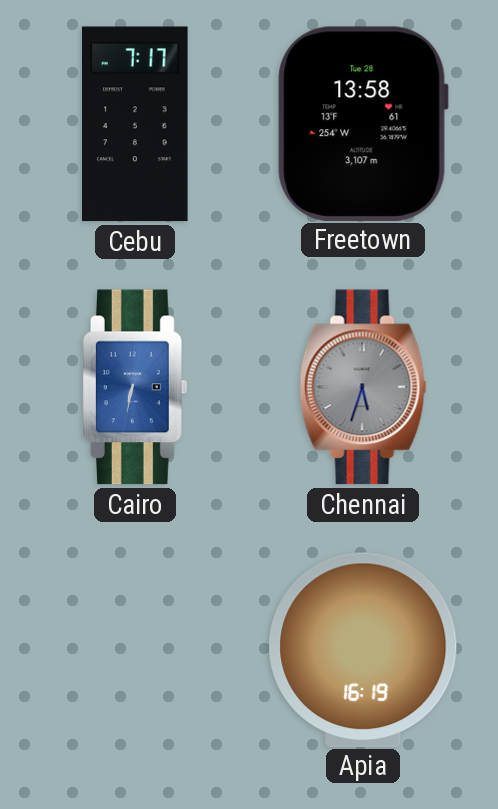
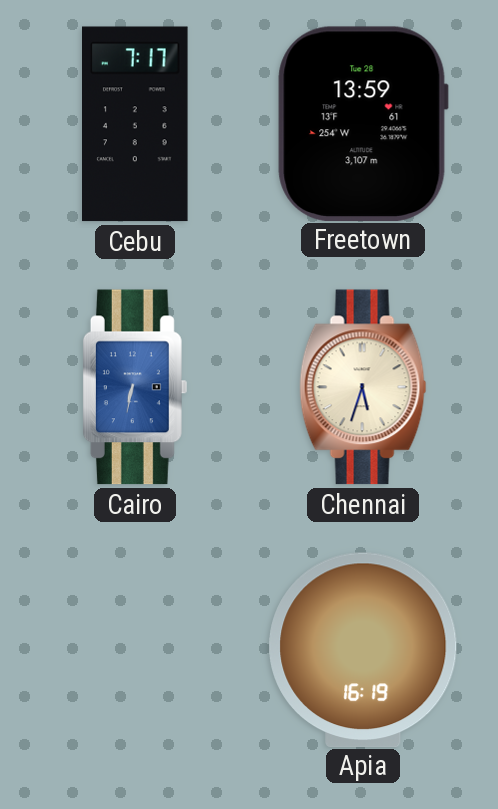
Freetown: 13:58 -> 13:59
Chennai dial: grey -> cream
